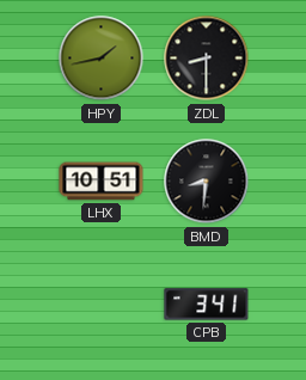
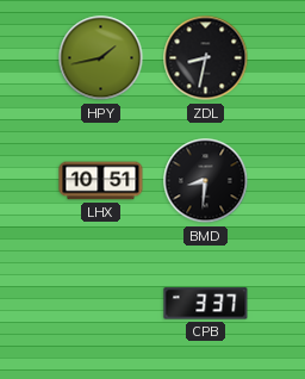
ZDL: 8:30 -> 8:32
CPB: 3:41 -> 3:37
